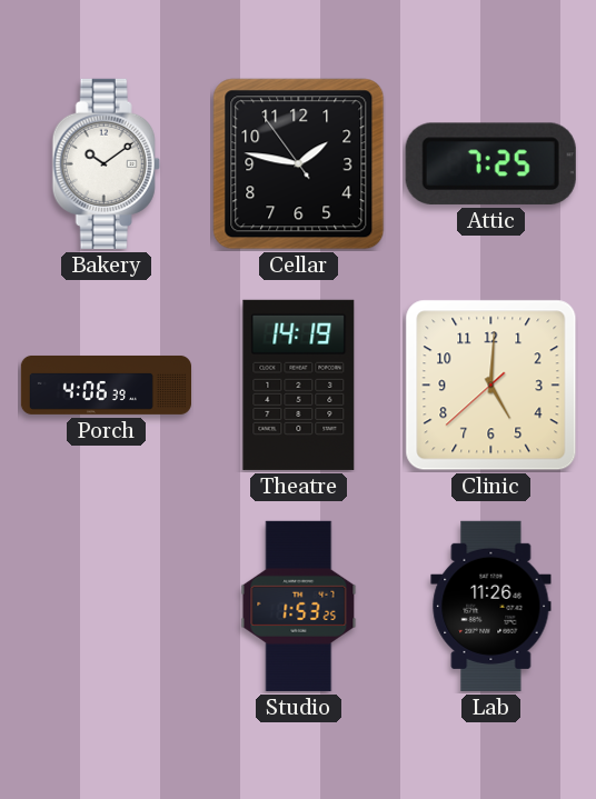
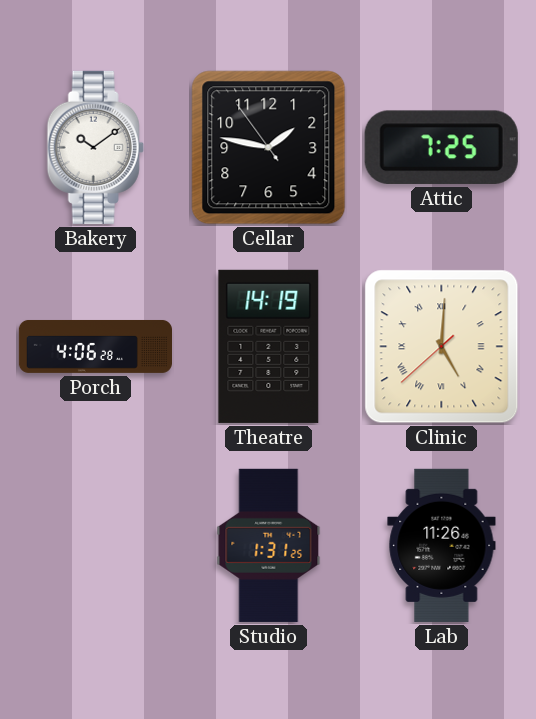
Porch: 4:06:39 -> 4:06:28
Clinic numerals: Arabic -> Roman
Studio: 1:53 -> 1:31
